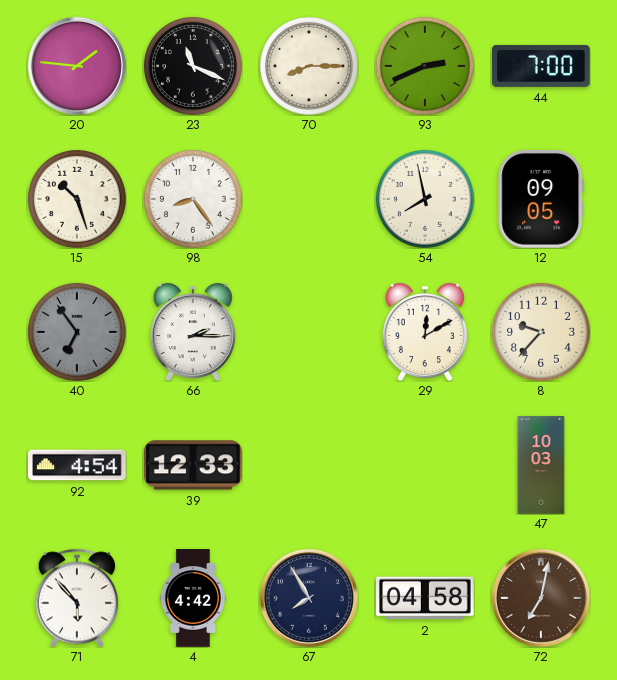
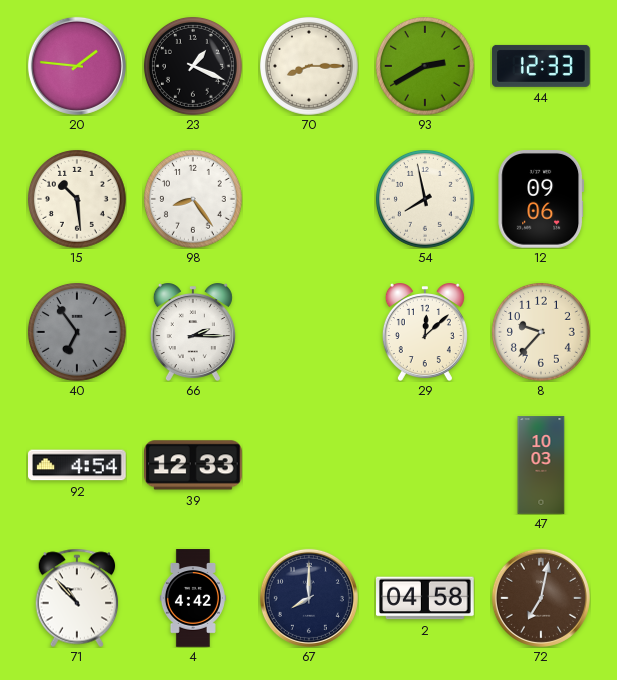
23: 11:19 -> 1:19
93: 2:41 -> 2:40
44: 7:00 -> 12:33
15: 10:27 -> 10:29
12: 09:05 -> 09:06
29: 12:10 -> 12:08
71: 5:53 -> 10:53
67: 7:55 -> 8:00
